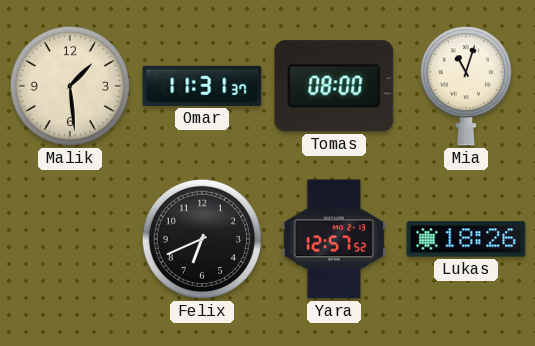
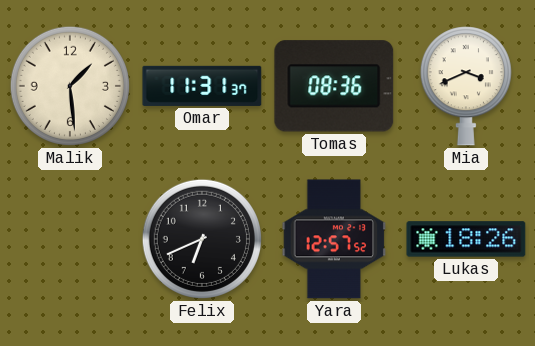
Tomas: 08:00 -> 08:36
Mia: 11:03 -> 3:41
